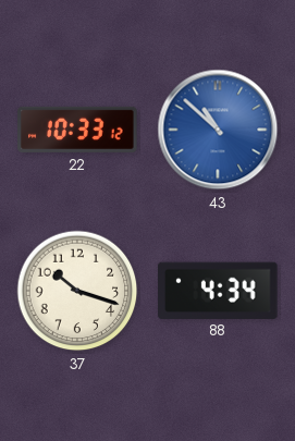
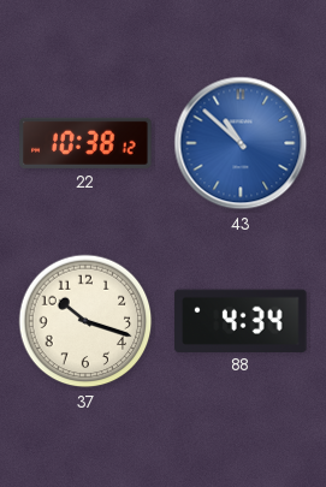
22: 10:33 -> 10:38
